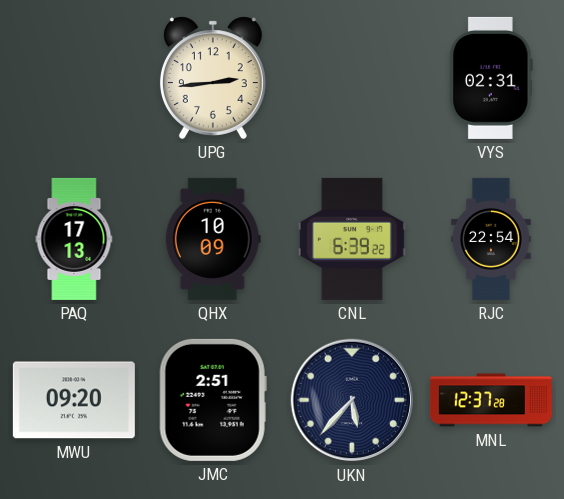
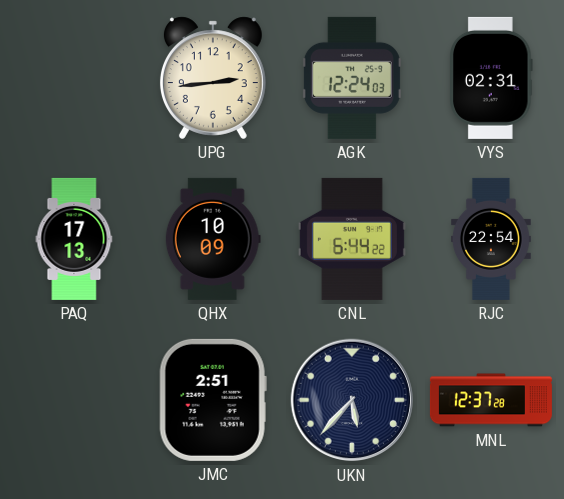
AGK: none -> 12:24
CNL: 6:39 -> 6:44
MWU: 09:20 -> none
